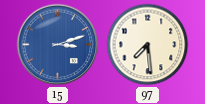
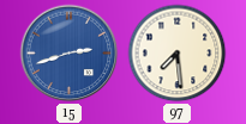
15: 3:12 -> 2:42
